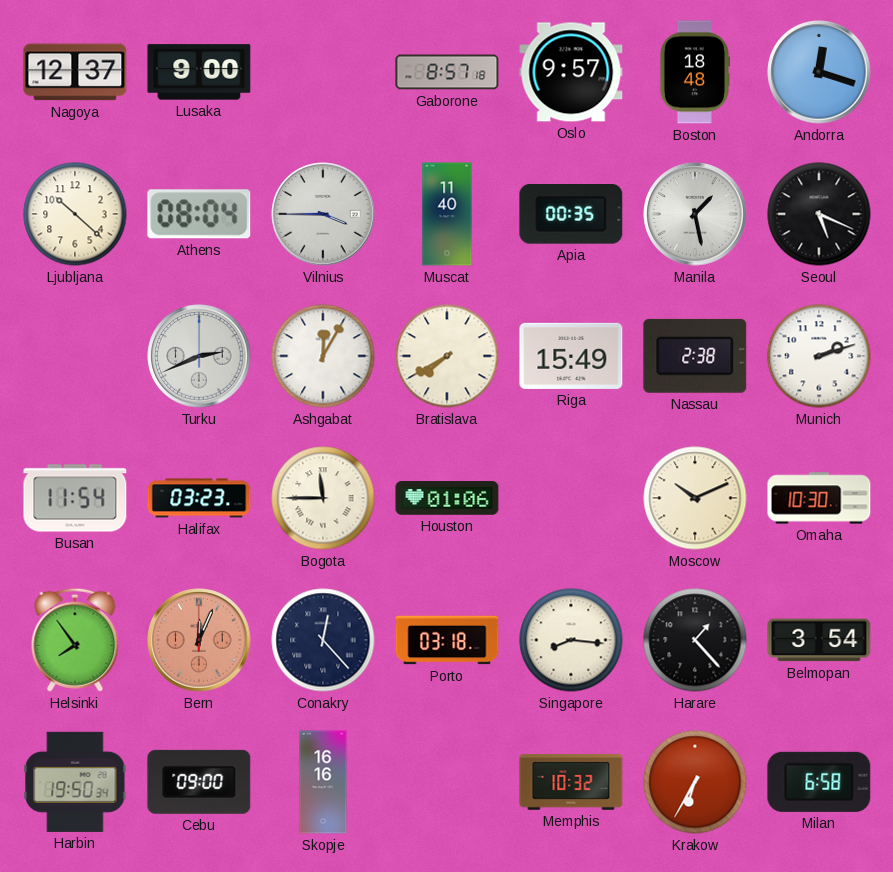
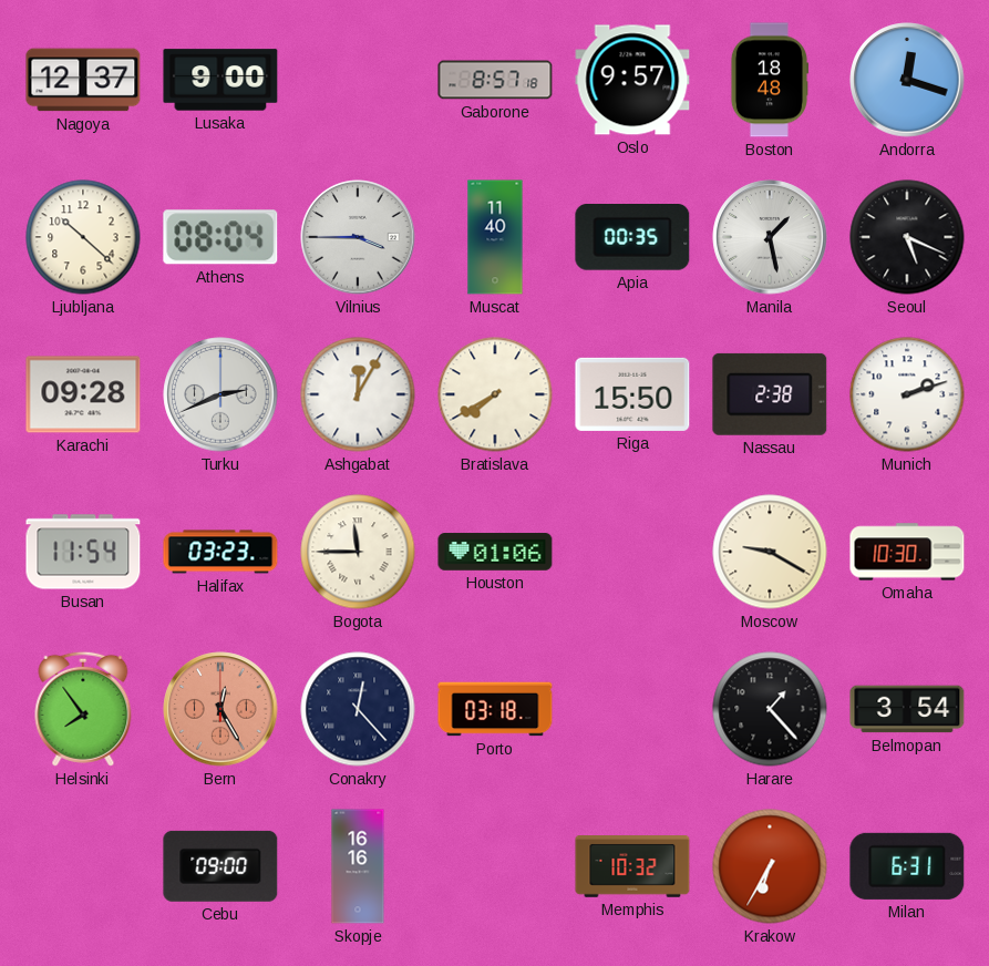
Karachi: none -> 09:28
Riga: 15:49 -> 15:50
Moscow: 10:11 -> 9:20
Bern: 12:04 -> 12:25
Singapore: 8:16 -> none
Harbin: 19:50 -> none
Milan: 6:58 -> 6:31
